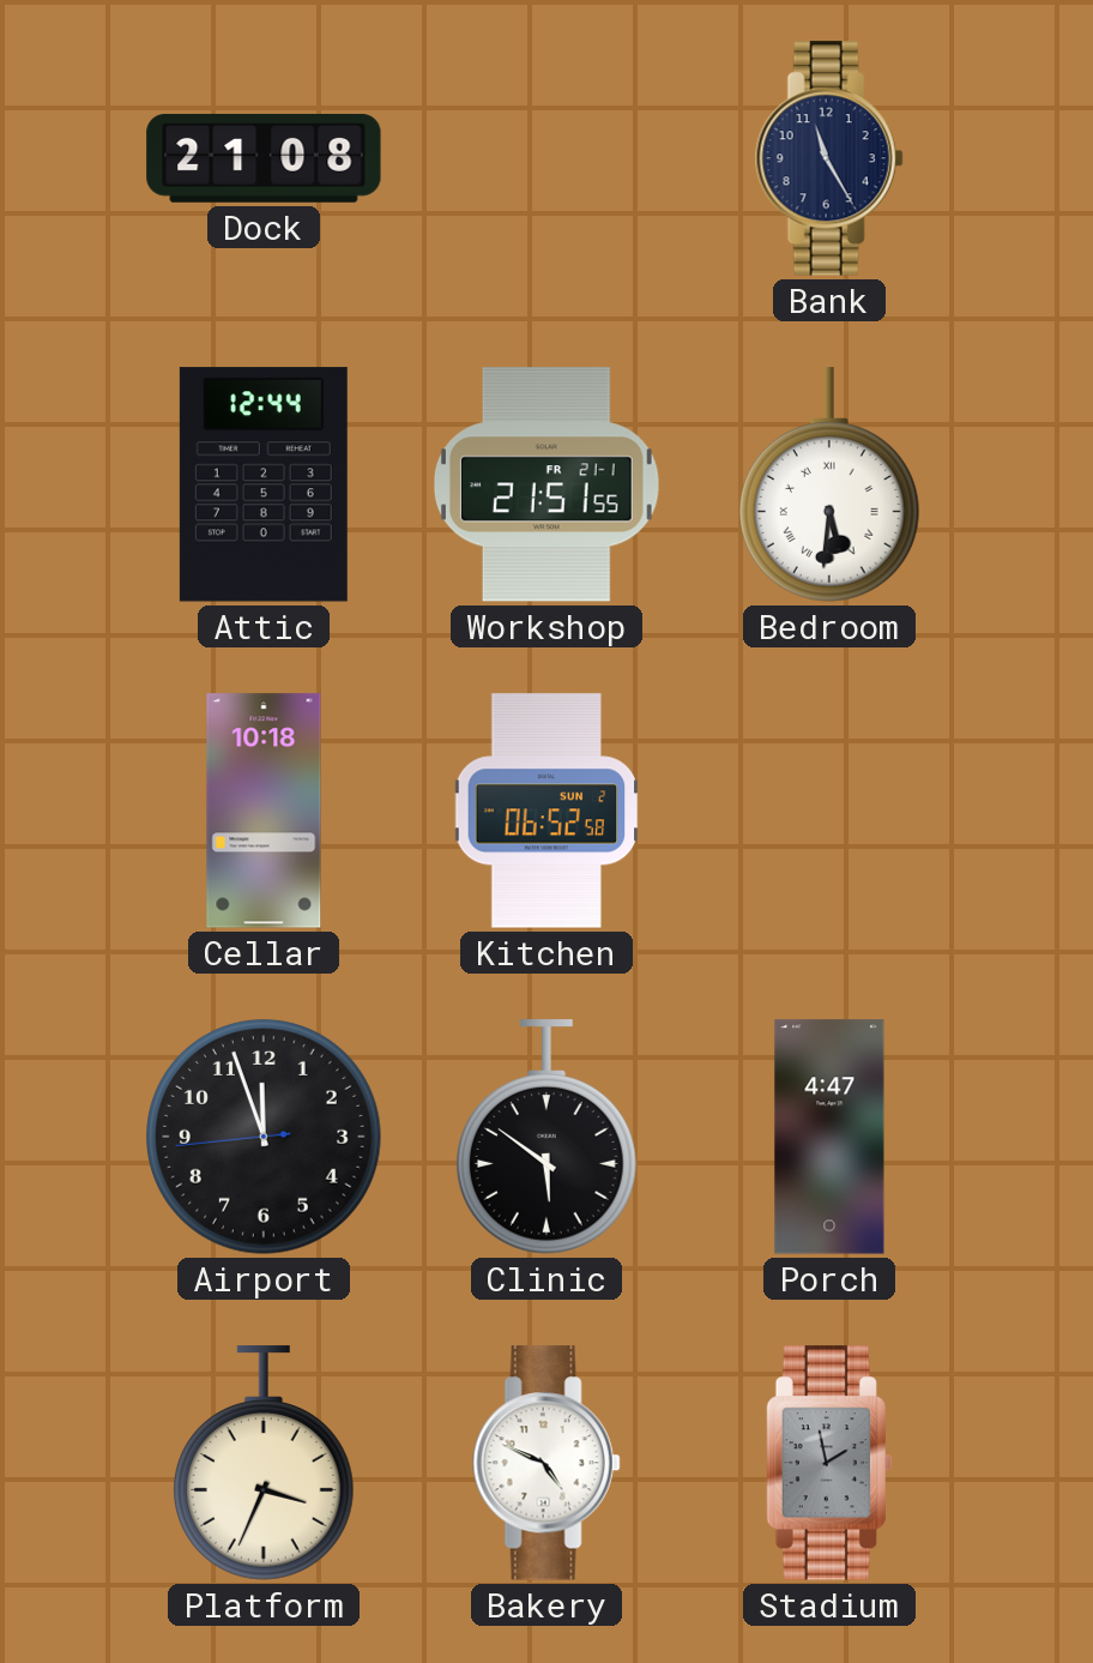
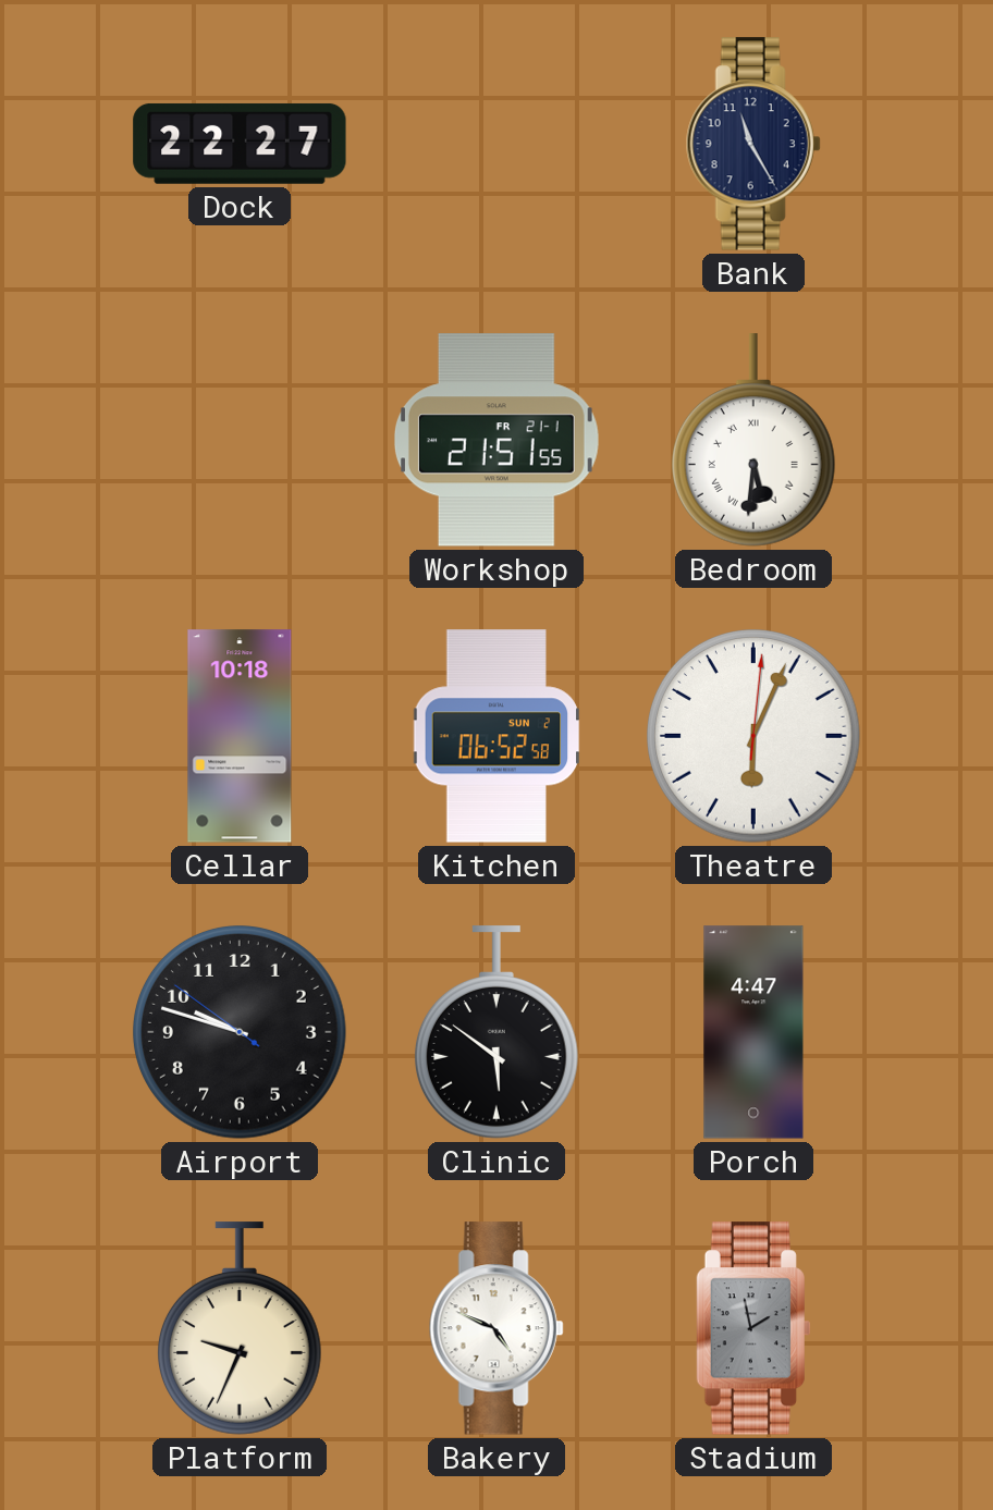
Dock: 21:08 -> 22:27
Attic: 12:44 -> none
Theatre: none -> 6:04
Airport: 11:56 -> 9:47
Platform: 3:34 -> 9:34
